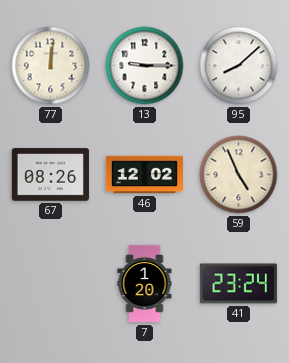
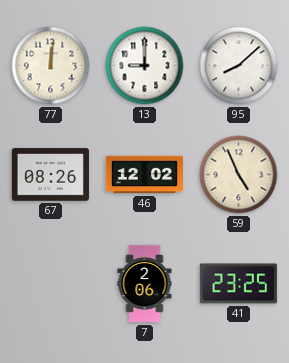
13: 9:15 -> 9:00
7: 1:20 -> 2:06
41: 23:24 -> 23:25
